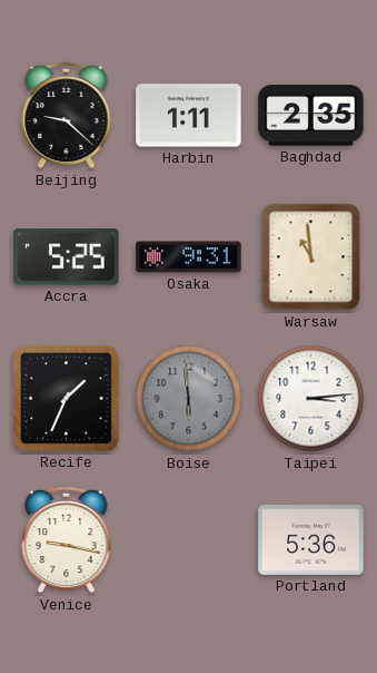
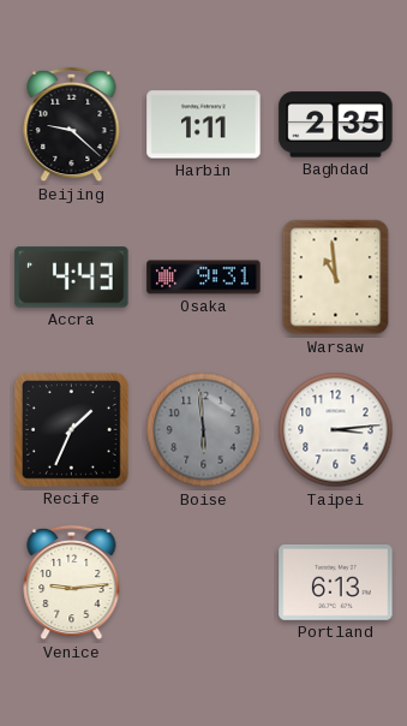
Accra: 5:25 -> 4:43
Venice: 9:17 -> 9:14
Portland: 5:36 -> 6:13
